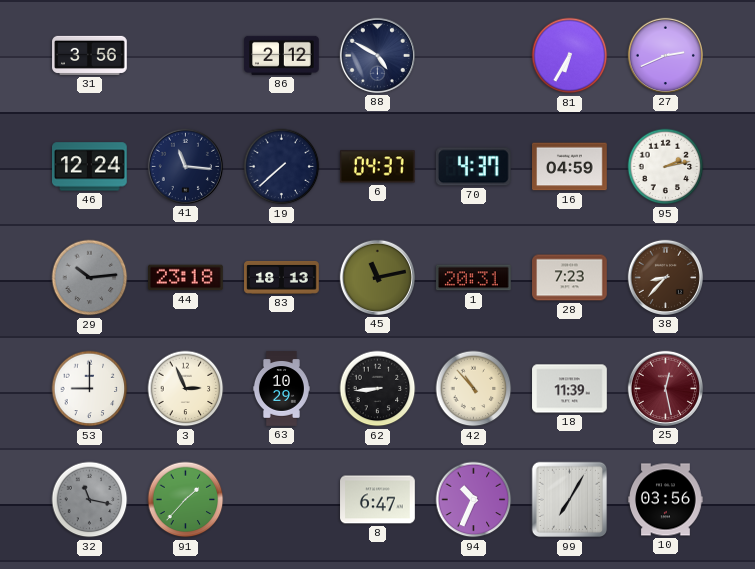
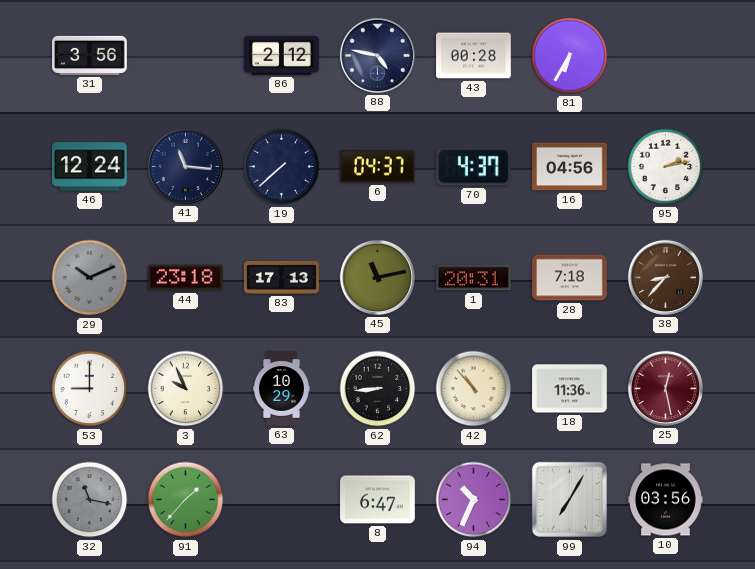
88: 4:50 -> 4:47
43: none -> 00:28
27: 2:41 -> none
16: 04:59 -> 04:56
29: 10:14 -> 10:11
83: 18:13 -> 17:13
28: 7:23 -> 7:18
3: 2:56 -> 9:56
18: 11:39 -> 11:36
